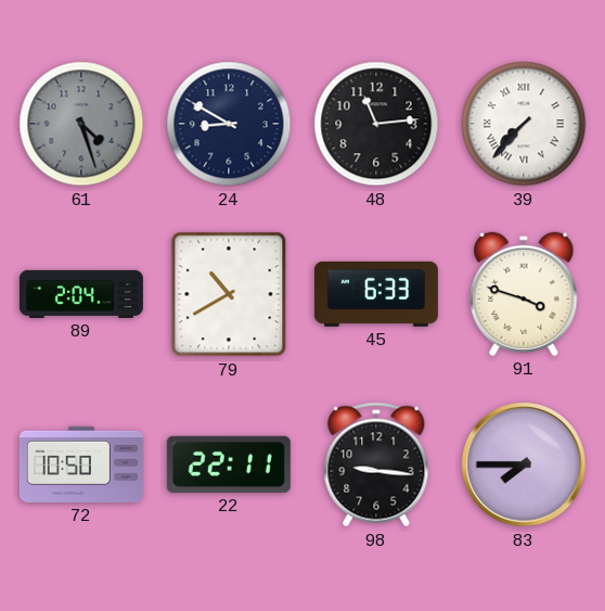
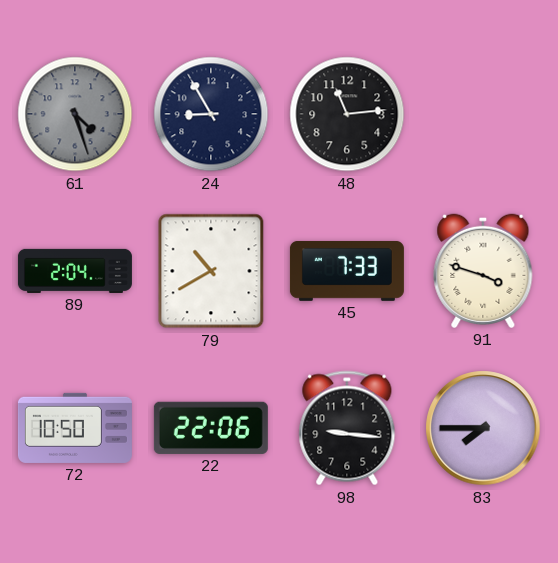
24: 8:50 -> 8:55
39: 7:37 -> none
45: 6:33 -> 7:33
22: 22:11 -> 22:06
